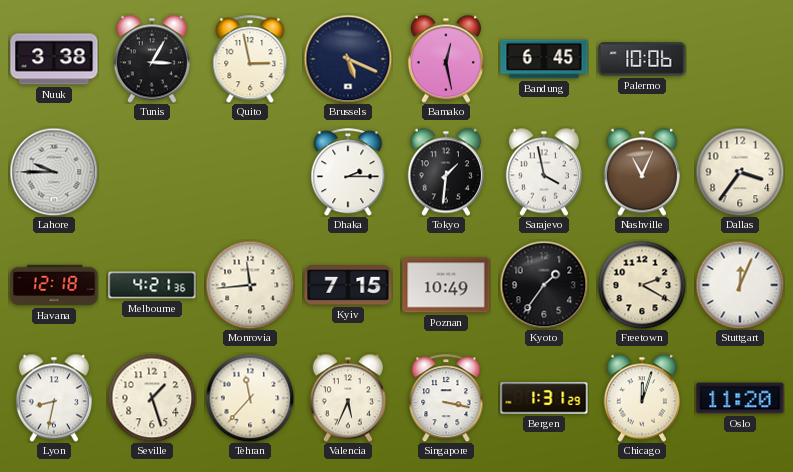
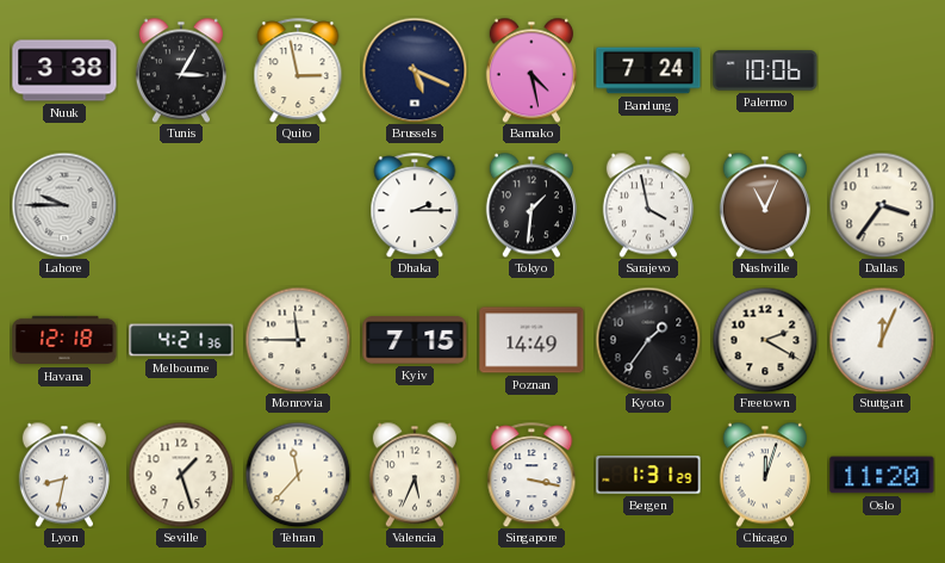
Bamako: 12:28 -> 4:28
Bandung: 6:45 -> 7:24
Monrovia: 11:44 -> 11:45
Poznan: 10:49 -> 14:49
